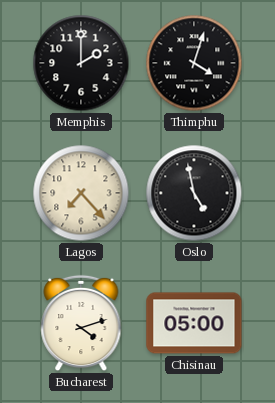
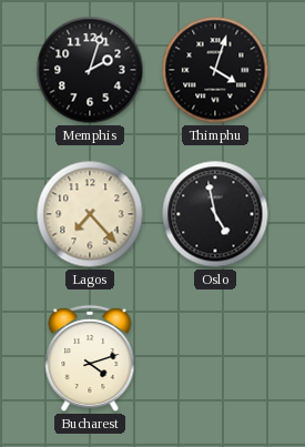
Memphis: 2:00 -> 2:03
Chisinau: 05:00 -> none
